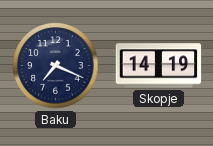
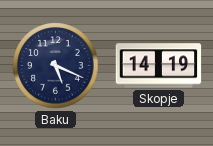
Baku: 7:19 -> 5:19
